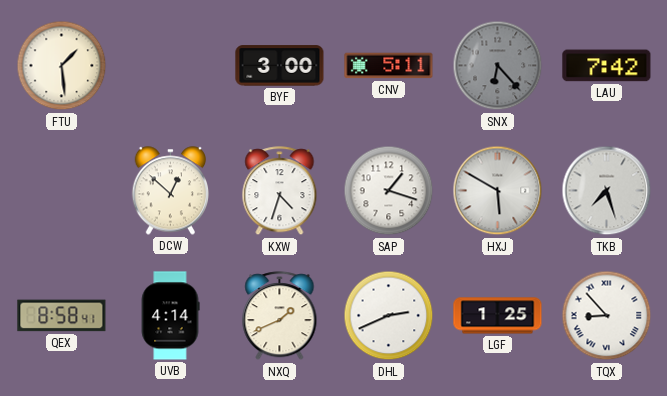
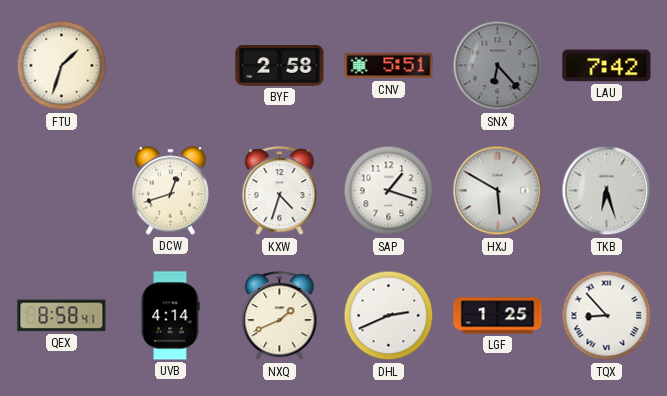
FTU: 1:29 -> 1:33
BYF: 3:00 -> 2:58
CNV: 5:11 -> 5:51
DCW: 12:52 -> 12:42
TKB: 7:27 -> 6:27
